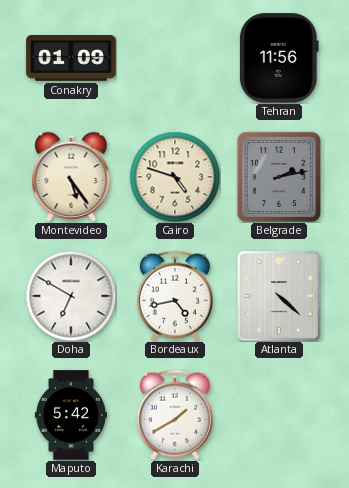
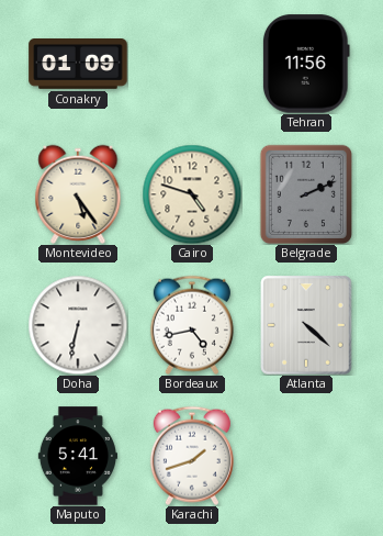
Belgrade: 2:13 -> 2:11
Doha: 6:50 -> 6:32
Maputo: 5:42 -> 5:41
Karachi: 1:40 -> 1:42
